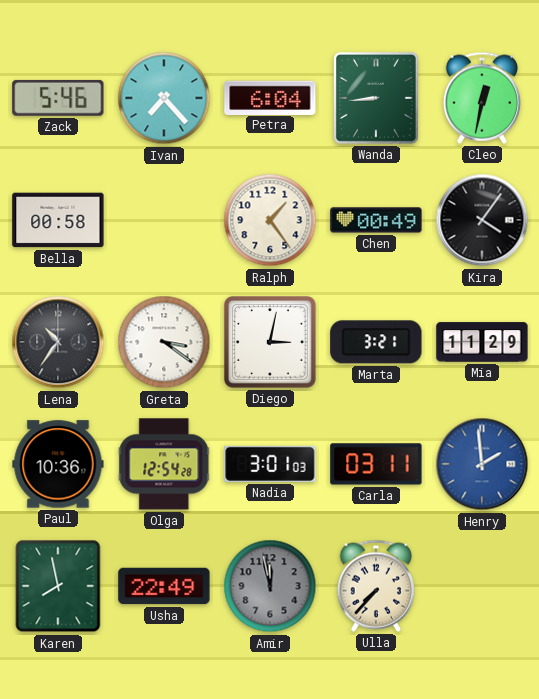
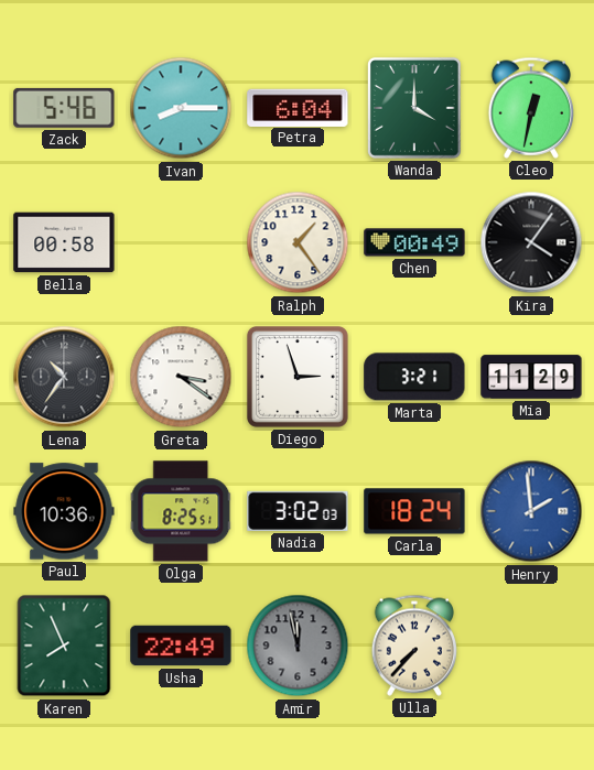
Ivan: 7:23 -> 8:15
Wanda: 8:44 -> 4:00
Diego: 3:02 -> 2:57
Olga: 12:54 -> 8:25
Nadia: 3:01 -> 3:02
Carla: 03:11 -> 18:24
Karen: 7:58 -> 7:56
